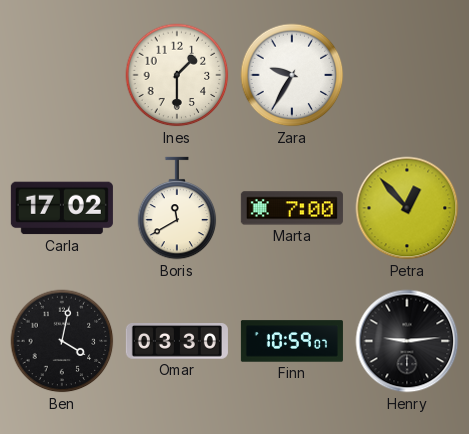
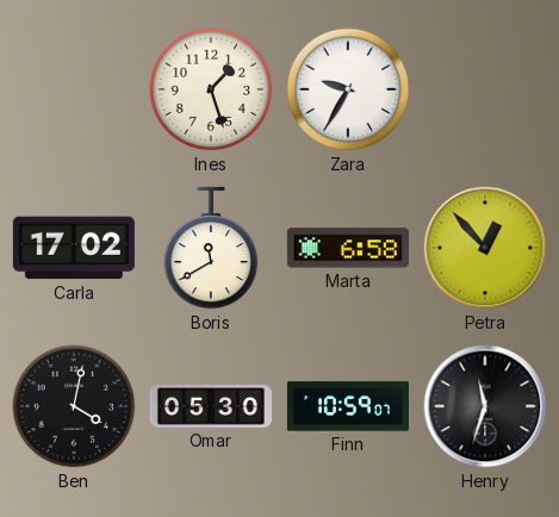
Ines: 1:30 -> 1:27
Marta: 7:00 -> 6:58
Omar: 03:30 -> 05:30
Henry: 9:14 -> 11:33
